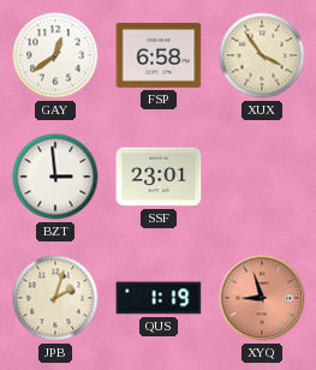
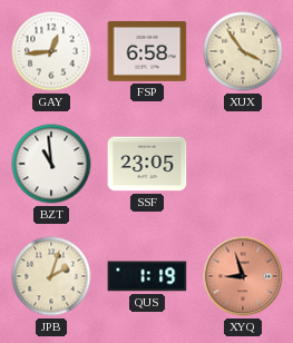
GAY: 12:39 -> 12:44
BZT: 2:59 -> 10:59
SSF: 23:01 -> 23:05
